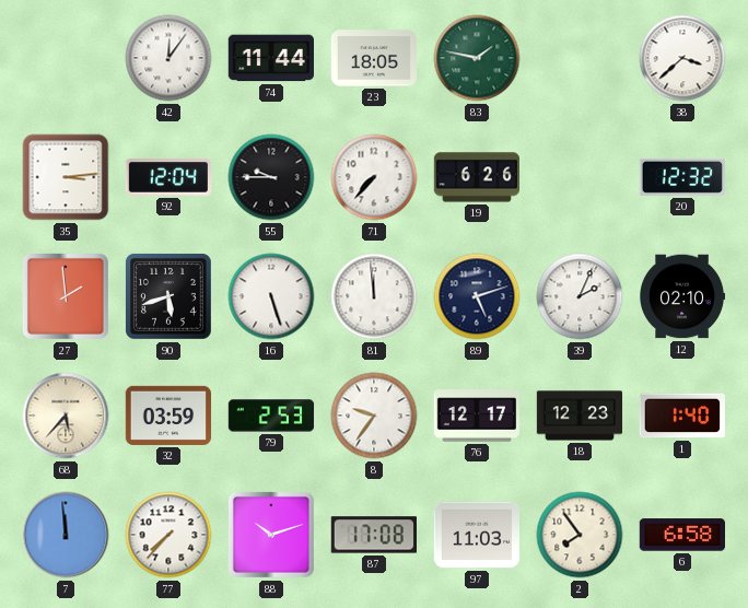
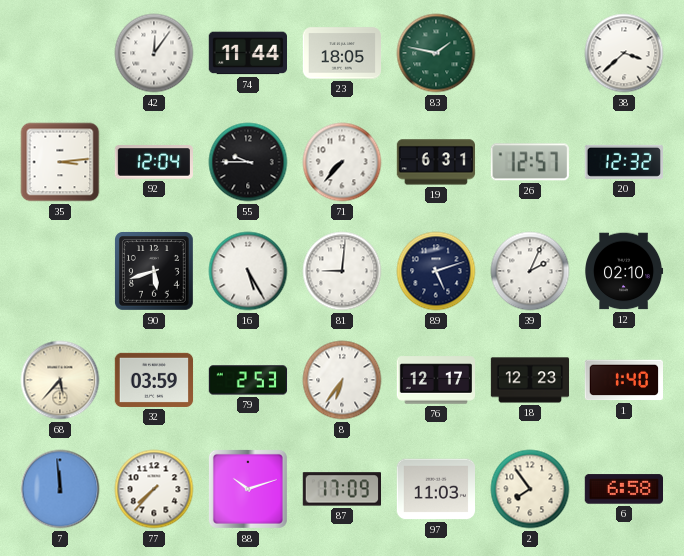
19: 6:26 -> 6:31
26: none -> 12:57
27: 1:59 -> none
16: 5:27 -> 5:25
81: 11:59 -> 9:01
8: 9:36 -> 6:36
87: 17:08 -> 17:09
